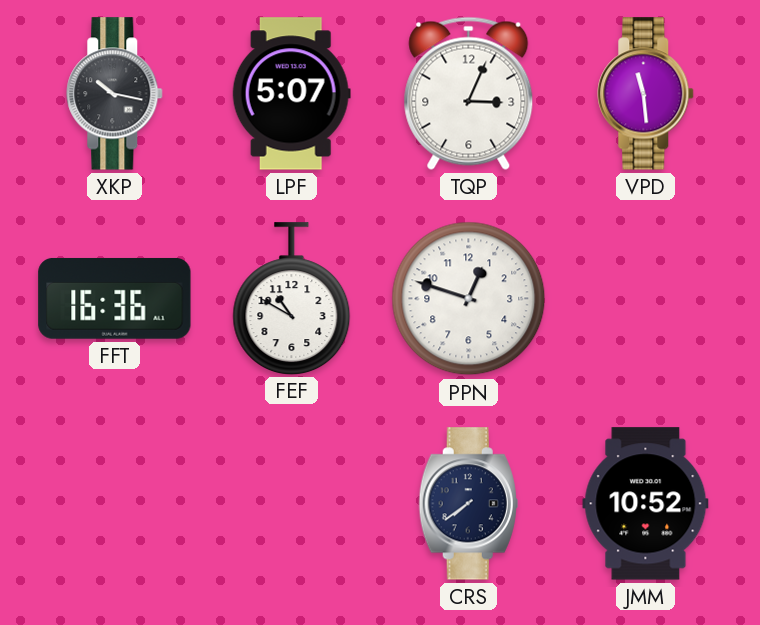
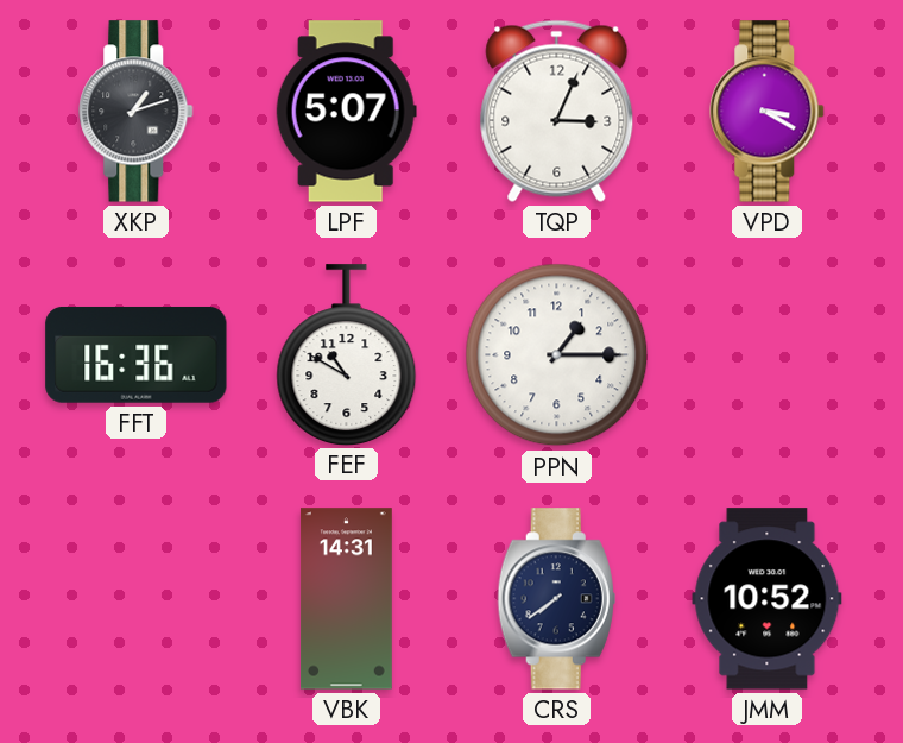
XKP: 10:17 -> 1:12
VPD: 11:29 -> 3:20
PPN: 12:48 -> 1:15
VBK: none -> 14:31
